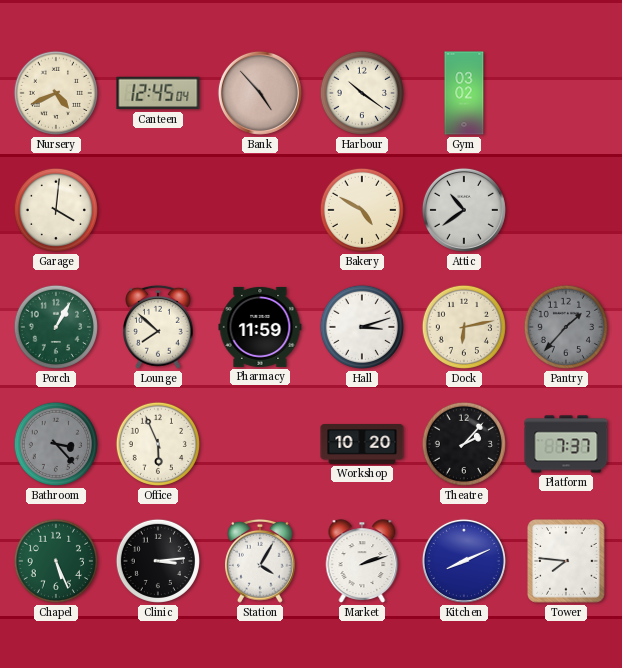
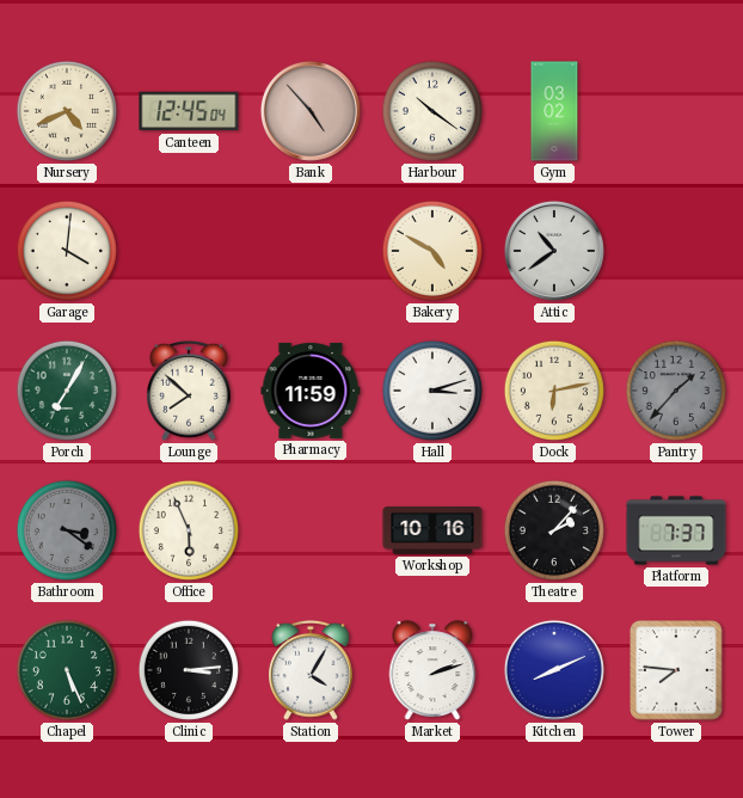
Porch: 1:05 -> 7:05
Bathroom: 3:23 -> 3:21
Workshop: 10:20 -> 10:16
